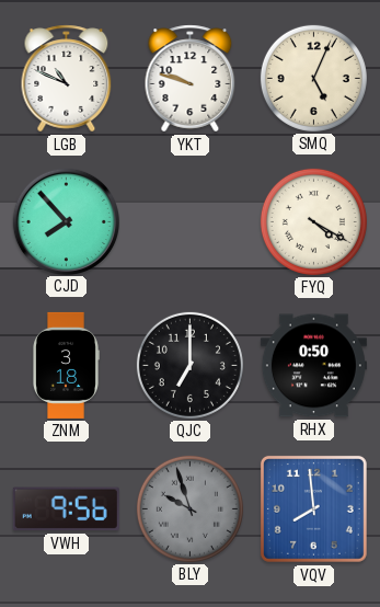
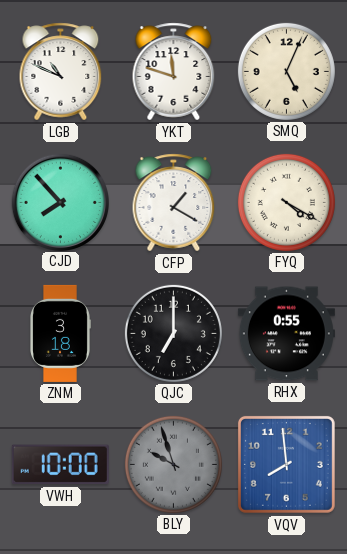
YKT: 9:48 -> 11:48
CFP: none -> 1:20
RHX: 0:50 -> 0:55
VWH: 9:56 -> 10:00
